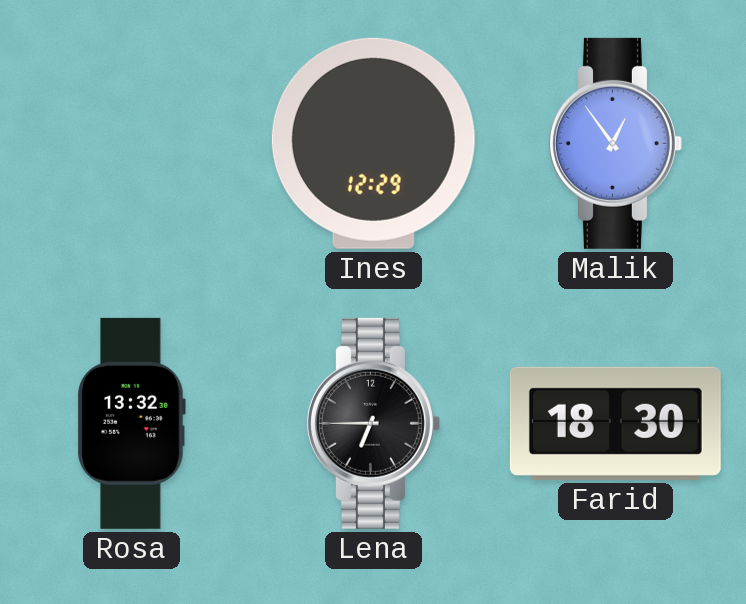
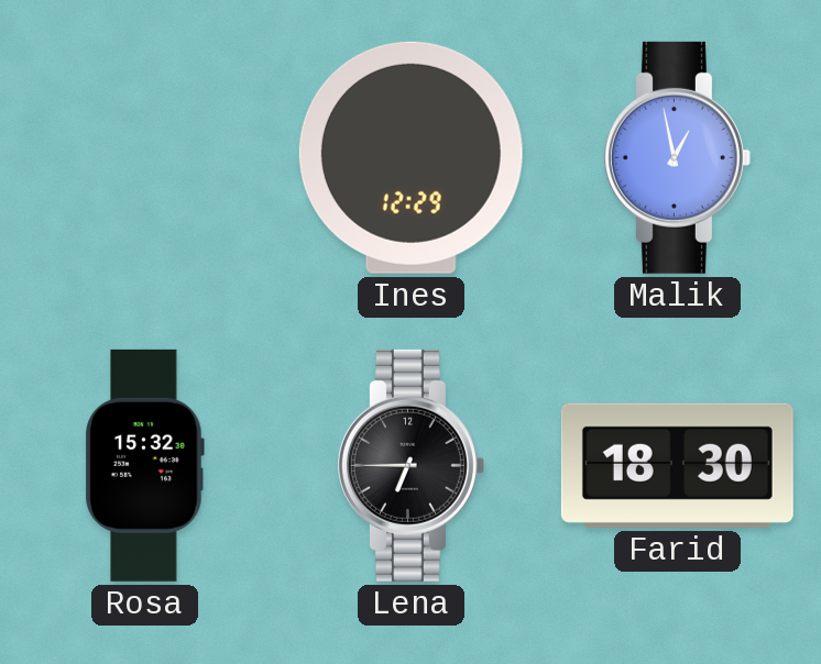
Malik: 12:54 -> 12:58
Rosa: 13:32 -> 15:32
